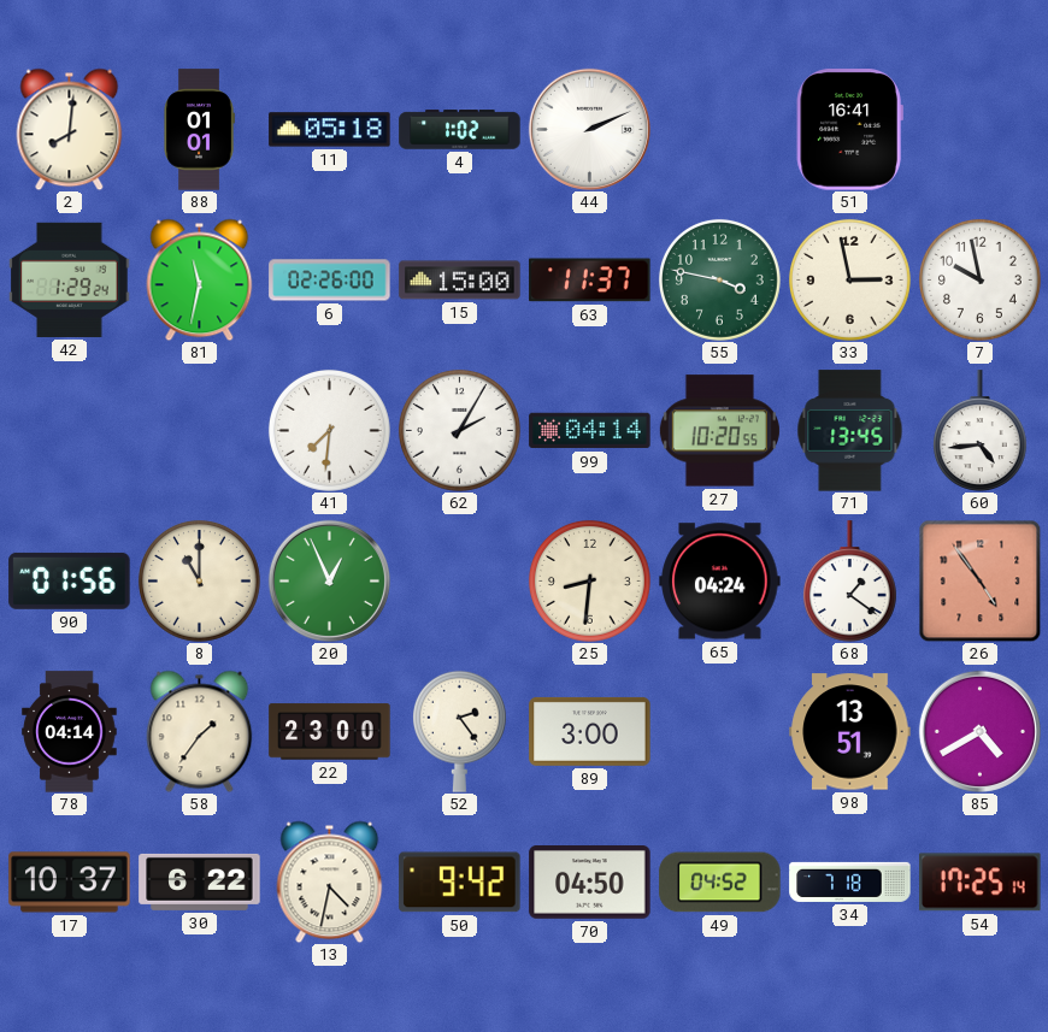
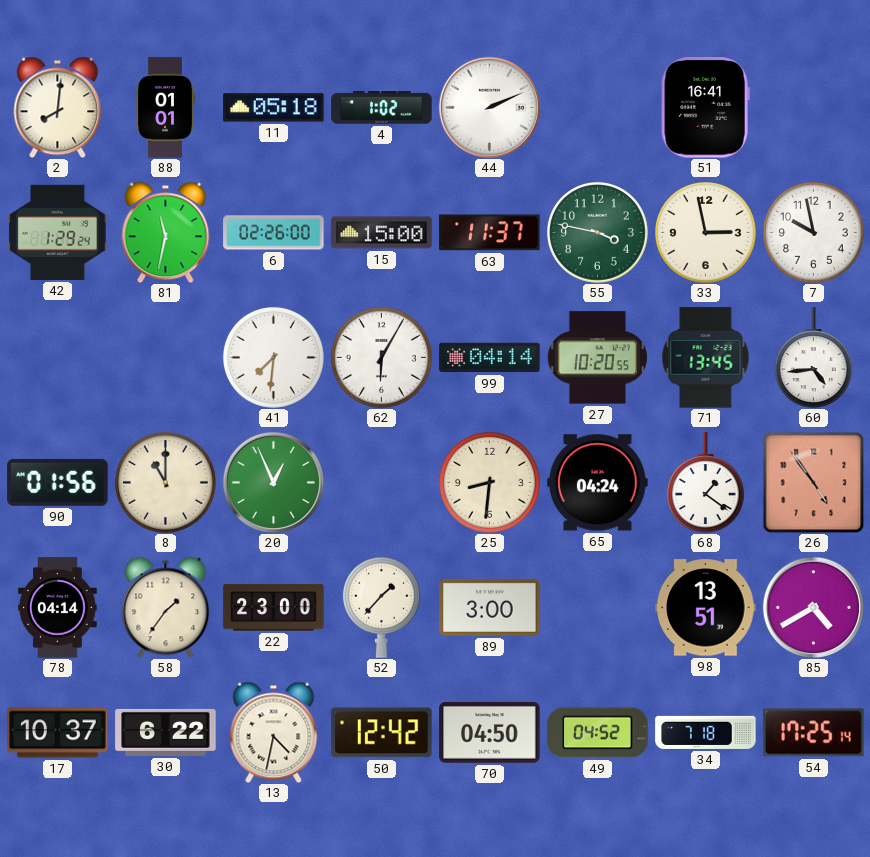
62: 2:05 -> 6:05
52: 2:24 -> 1:37
50: 9:42 -> 12:42
